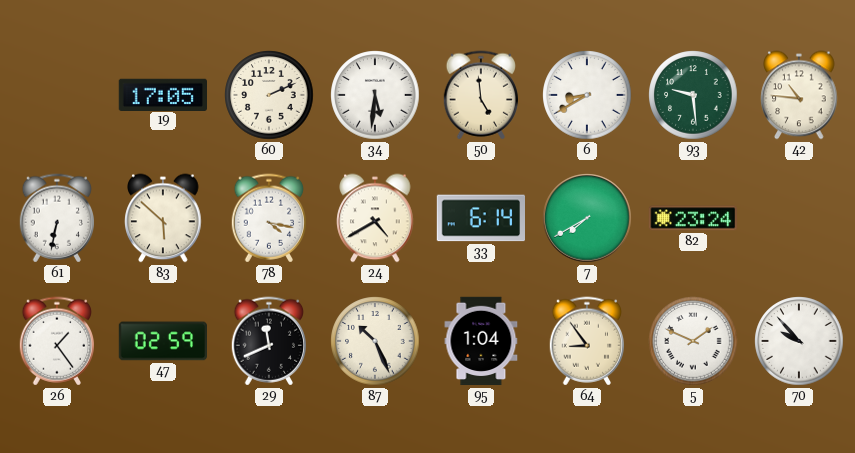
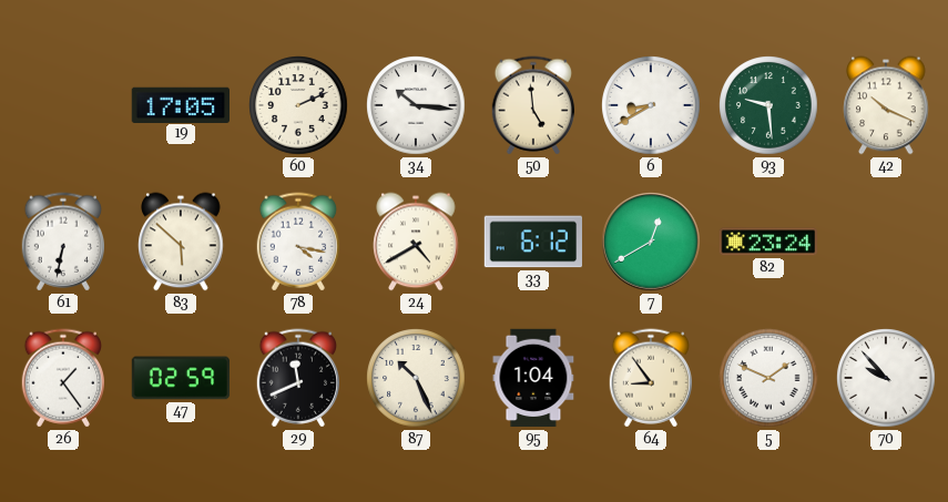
34: 5:31 -> 10:16
42: 10:46 -> 10:19
33: 6:14 -> 6:12
7: 7:40 -> 12:40
